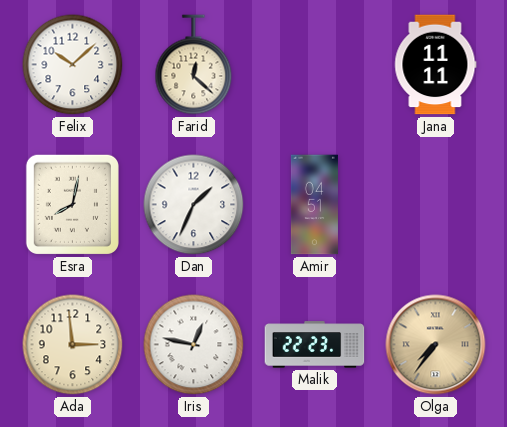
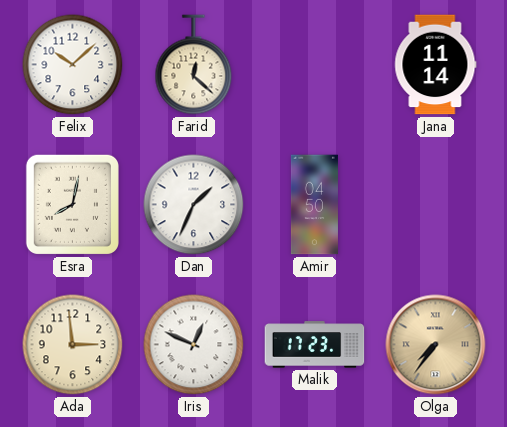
Jana: 11:11 -> 11:14
Amir: 04:51 -> 04:50
Iris: 12:47 -> 12:49
Malik: 22:23 -> 17:23
